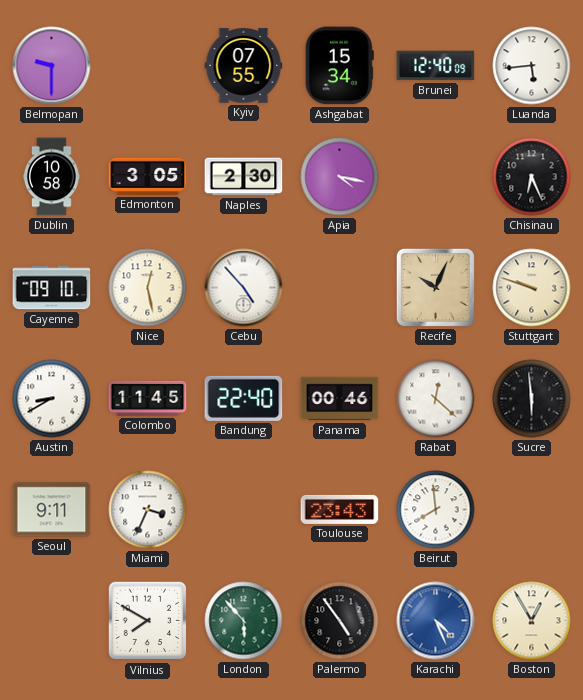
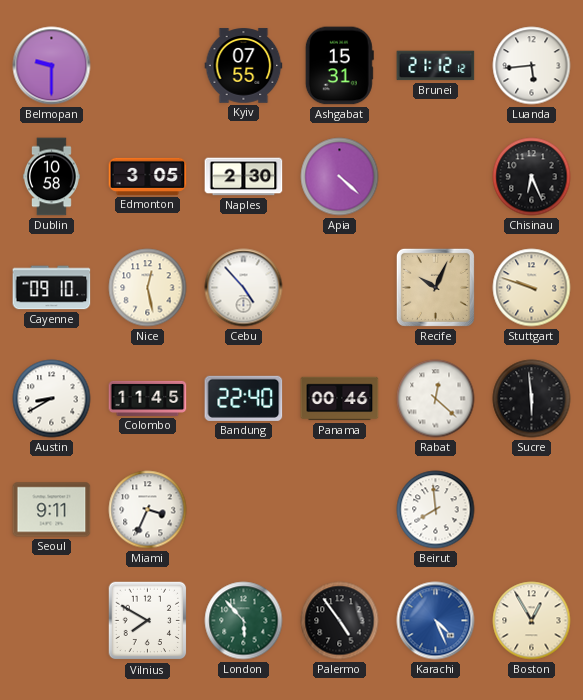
Ashgabat: 15:34 -> 15:31
Brunei: 12:40 -> 21:12
Apia: 4:17 -> 4:22
Toulouse: 23:43 -> none
